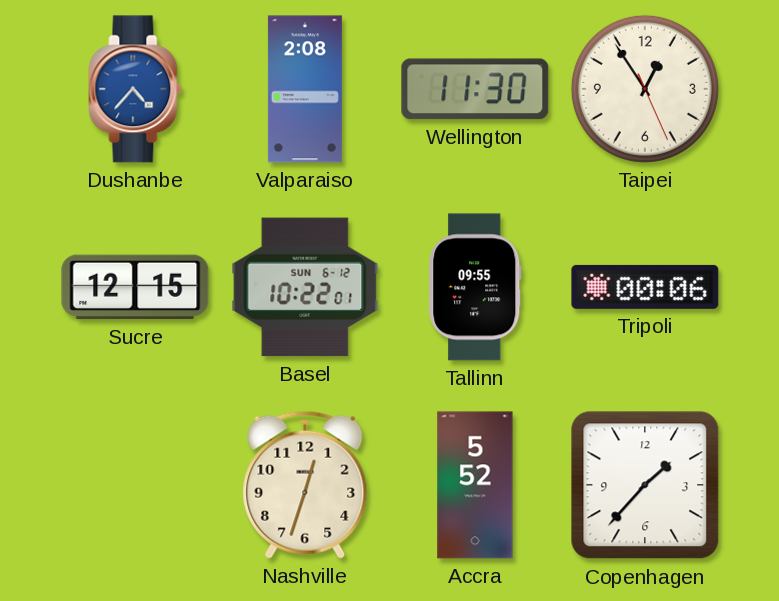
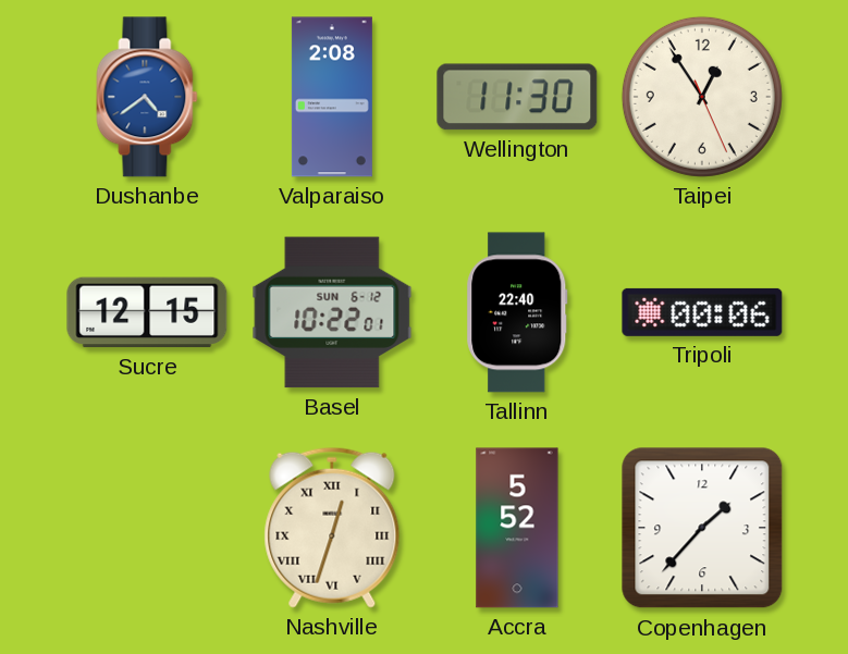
Dushanbe: 4:37 -> 4:39
Tallinn: 09:55 -> 22:40
Nashville numerals: Arabic -> Roman
